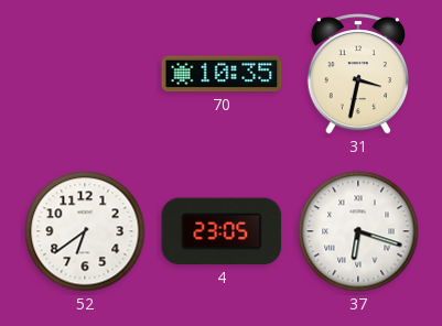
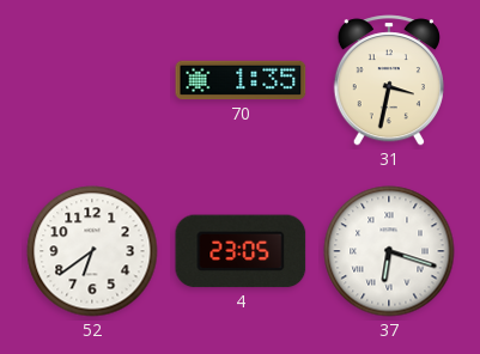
70: 10:35 -> 1:35
